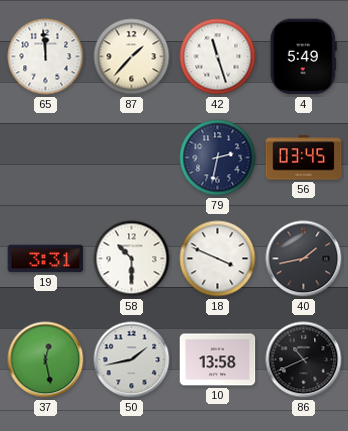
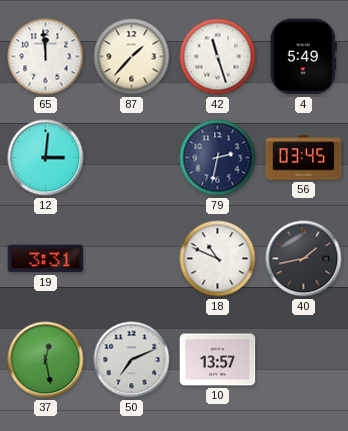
12: none -> 3:01
58: 10:30 -> none
18: 3:49 -> 10:49
50: 1:43 -> 7:11
10: 13:58 -> 13:57
86: 10:41 -> none
